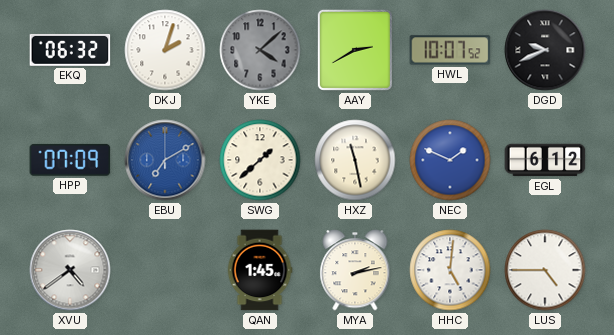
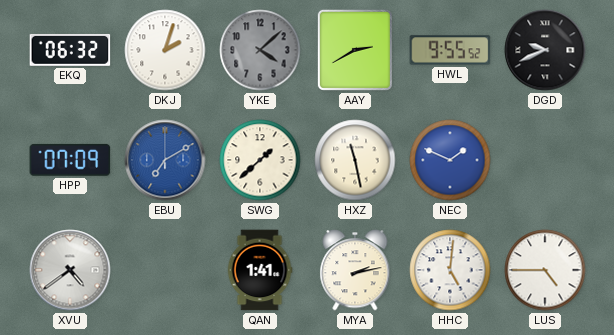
HWL: 10:07 -> 9:55
EGL: 6:12 -> none
QAN: 1:45 -> 1:41
